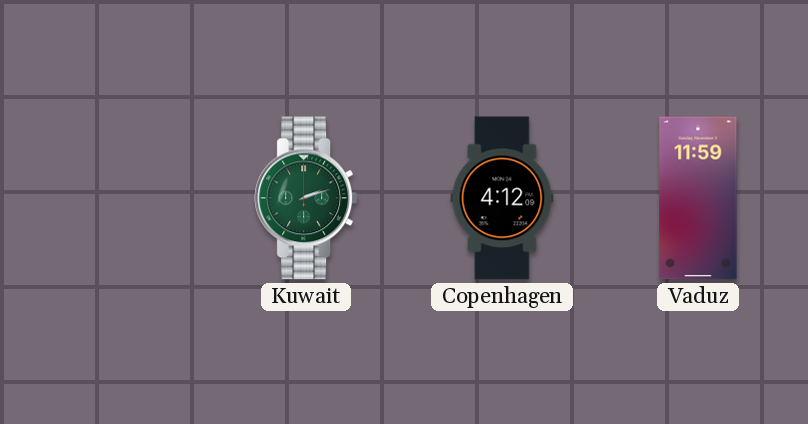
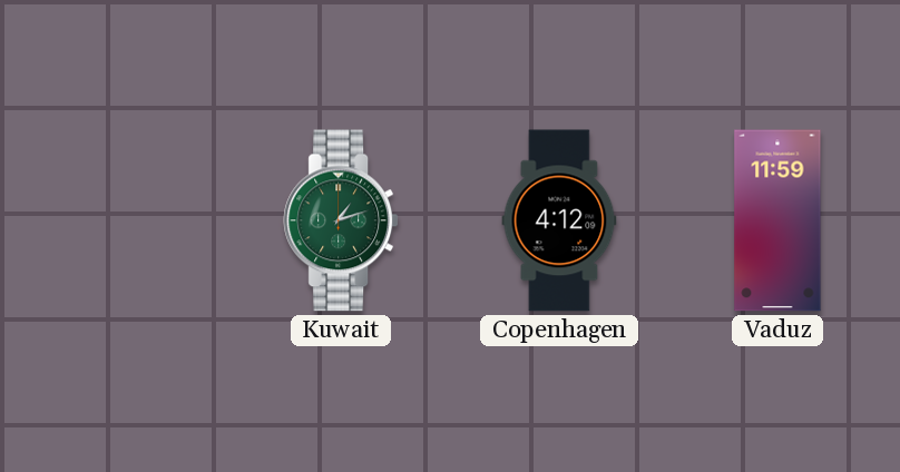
Kuwait: 2:12 -> 1:12
